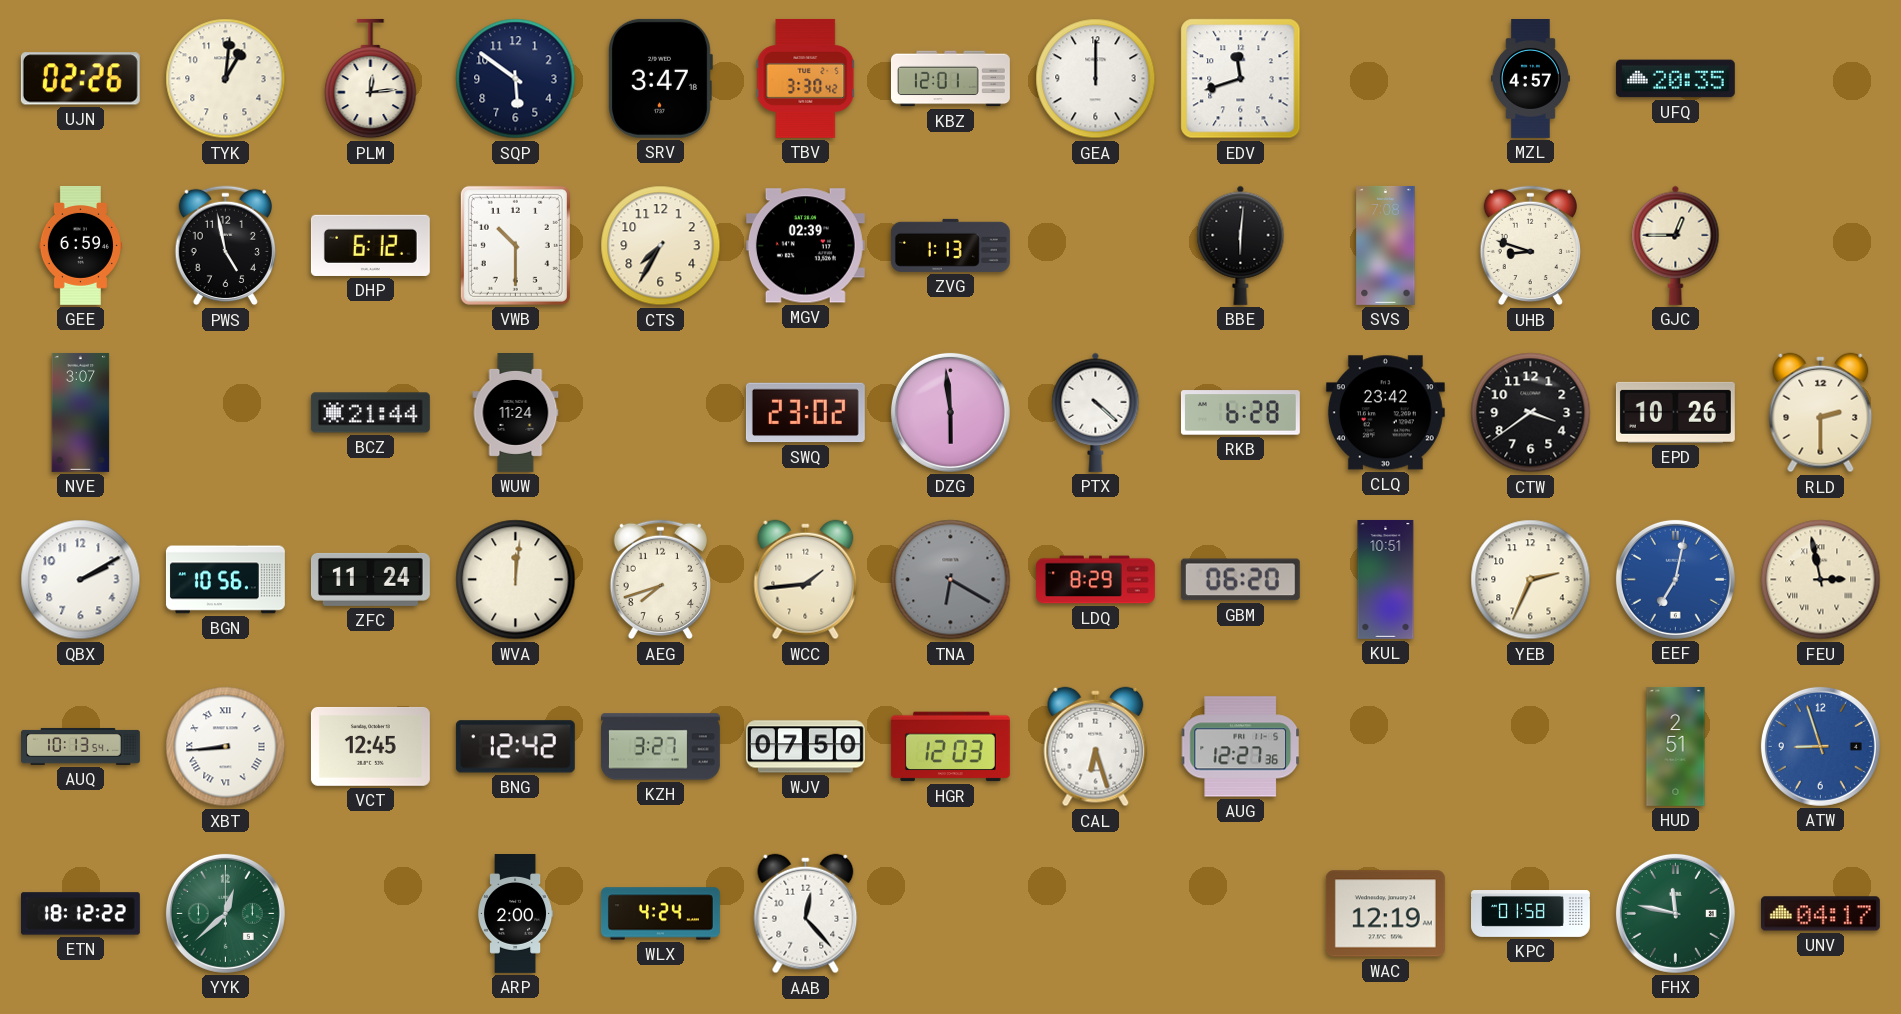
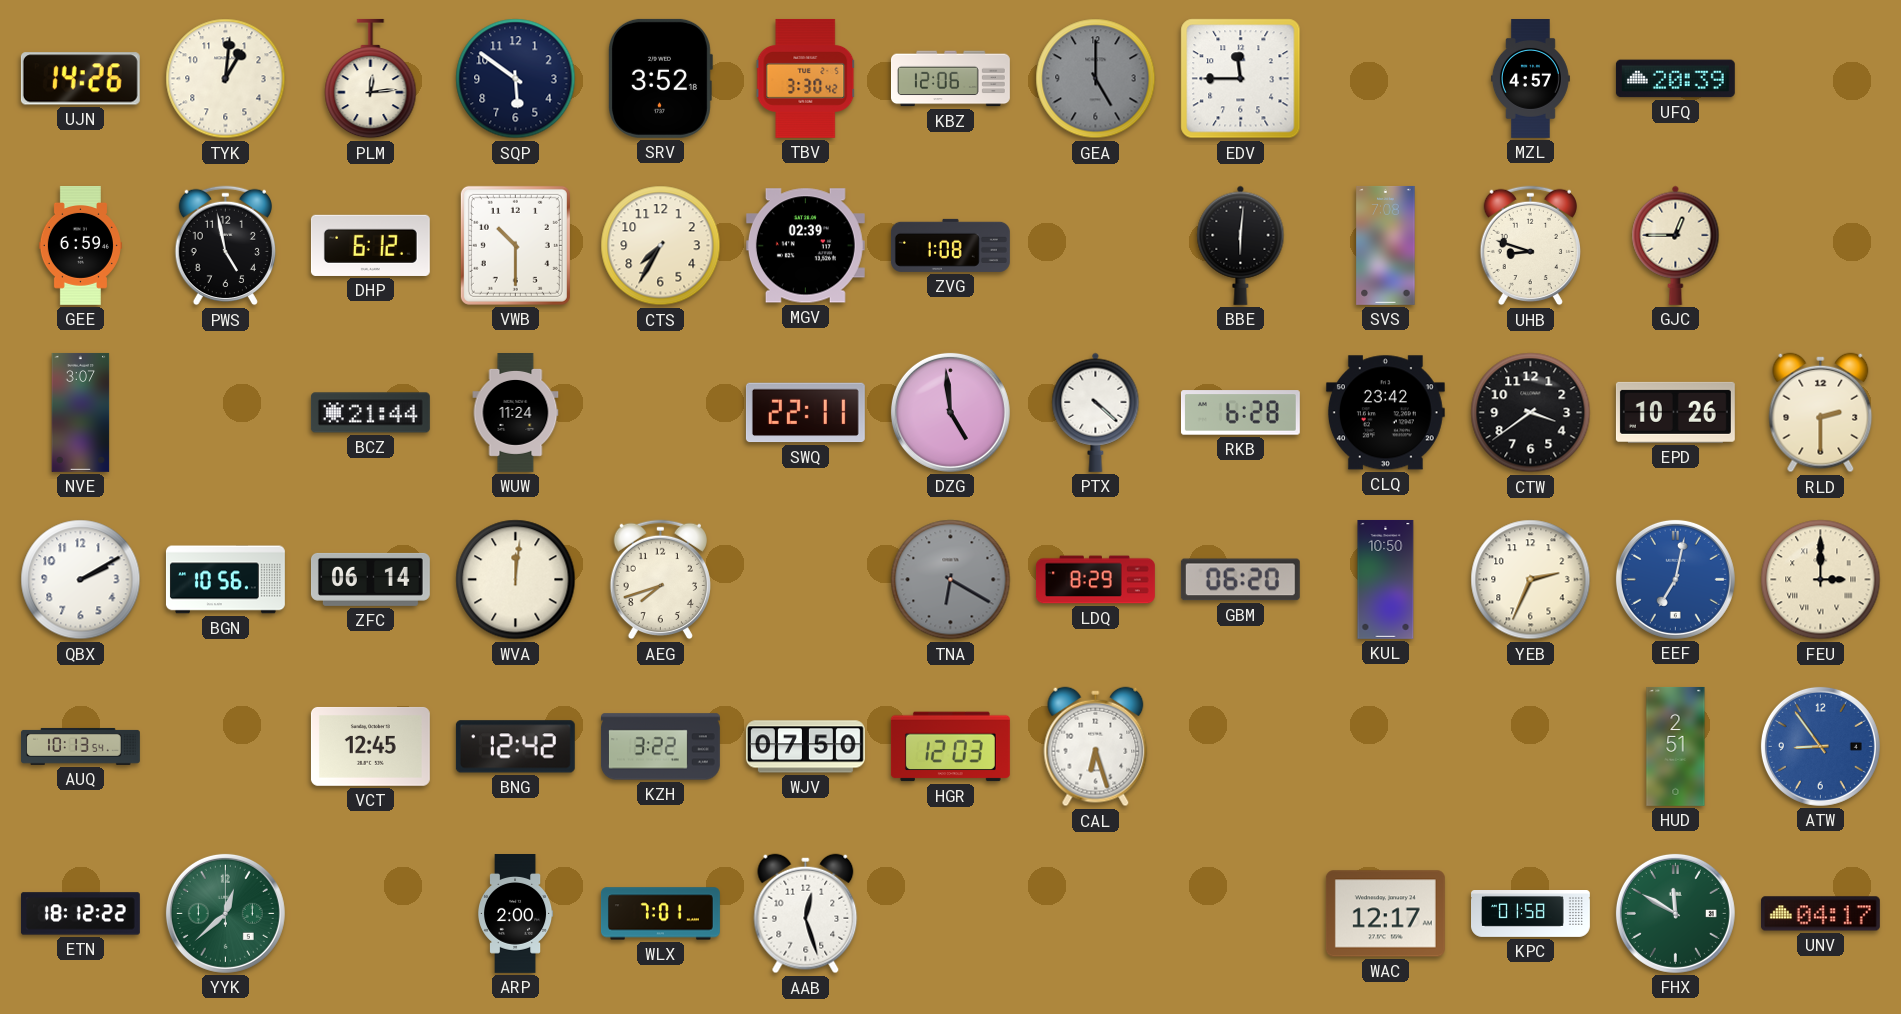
UJN: 02:26 -> 14:26
SRV: 3:47 -> 3:52
KBZ: 12:01 -> 12:06
GEA: 12:00 -> 5:00
GEA dial: white -> grey
EDV: 11:42 -> 11:45
UFQ: 20:35 -> 20:39
ZVG: 1:13 -> 1:08
SWQ: 23:02 -> 22:11
DZG: 5:59 -> 4:59
ZFC: 11:24 -> 06:14
WCC: 1:44 -> none
KUL: 10:51 -> 10:50
FEU: 2:58 -> 3:00
XBT: 8:44 -> none
KZH: 3:27 -> 3:22
AUG: 12:27 -> none
ATW: 8:57 -> 8:54
WLX: 4:24 -> 7:01
AAB: 12:23 -> 12:27
WAC: 12:19 -> 12:17
FHX: 11:47 -> 11:50
